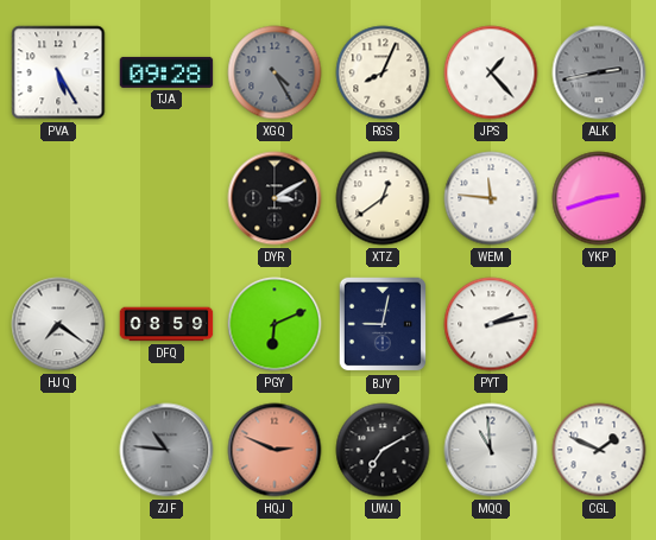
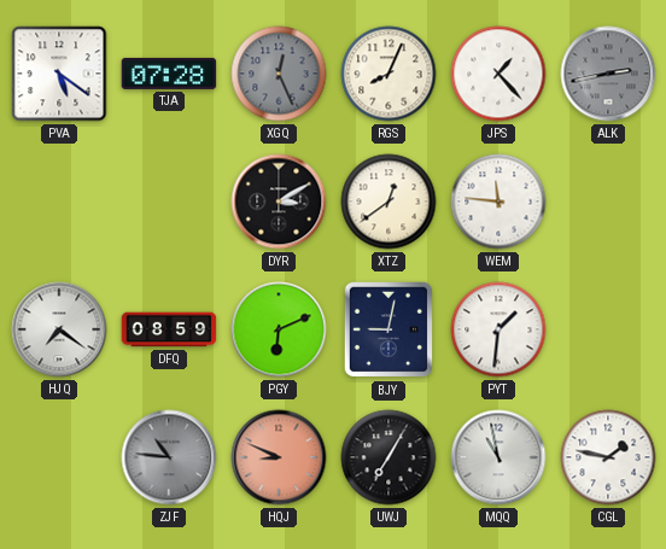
PVA: 5:25 -> 5:21
TJA: 09:28 -> 07:28
XGQ: 4:25 -> 12:26
YKP: 2:42 -> none
PYT: 2:13 -> 1:31
HQJ: 2:49 -> 8:49
UWJ: 7:10 -> 7:05
MQQ: 10:59 -> 10:58
CGL: 1:49 -> 1:47
